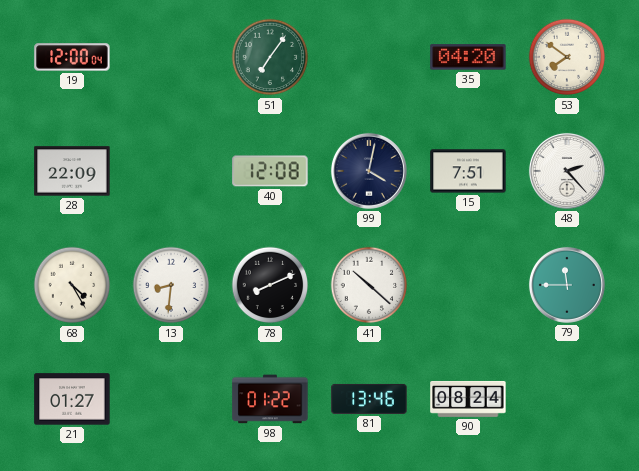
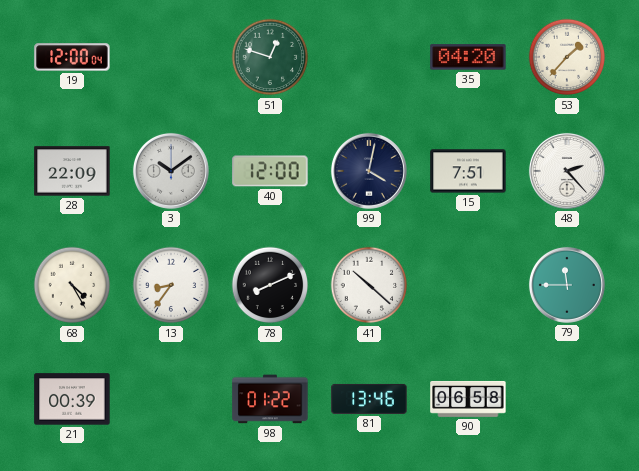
51: 7:06 -> 12:48
53: 7:51 -> 1:37
3: none -> 10:09
40: 12:08 -> 12:00
13: 8:31 -> 8:36
21: 01:27 -> 00:39
90: 08:24 -> 06:58
